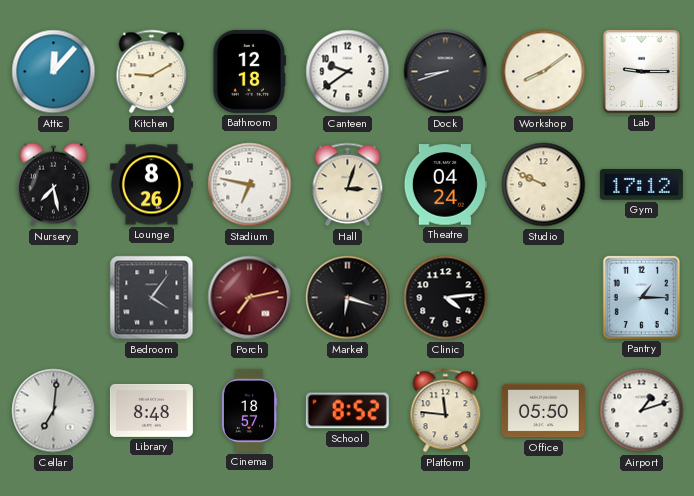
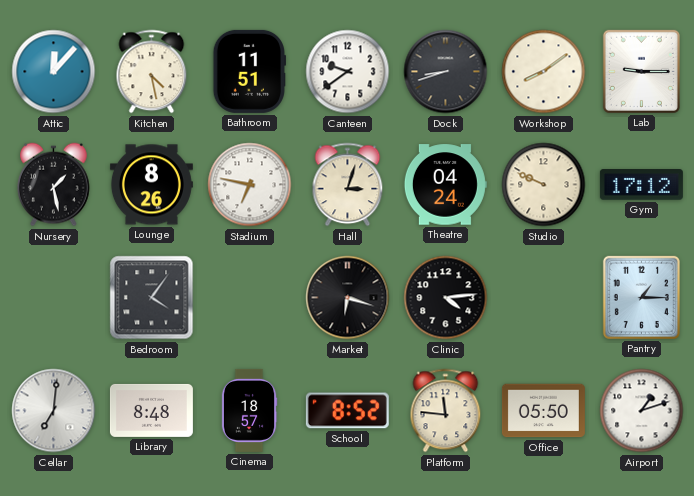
Kitchen: 9:10 -> 4:28
Bathroom: 12:18 -> 11:51
Nursery: 7:28 -> 1:28
Porch: 7:13 -> none
